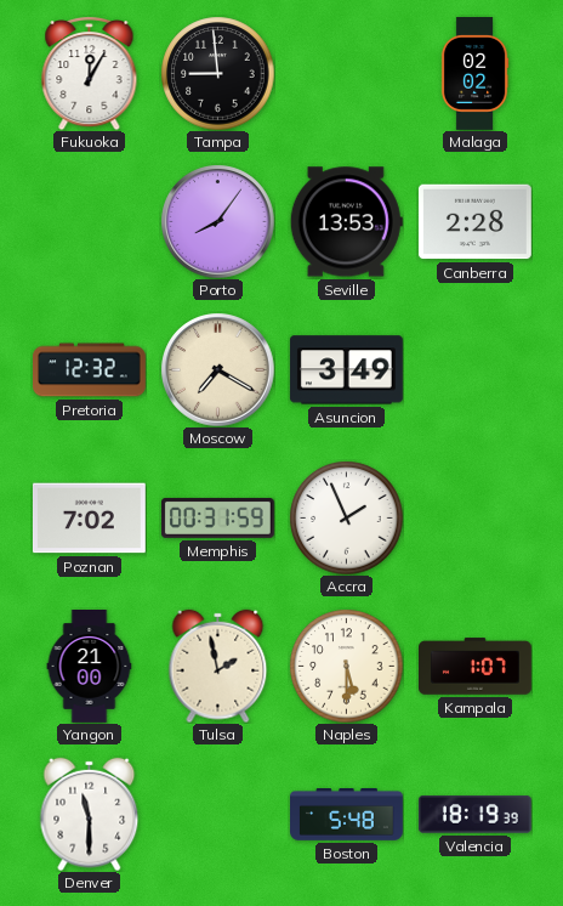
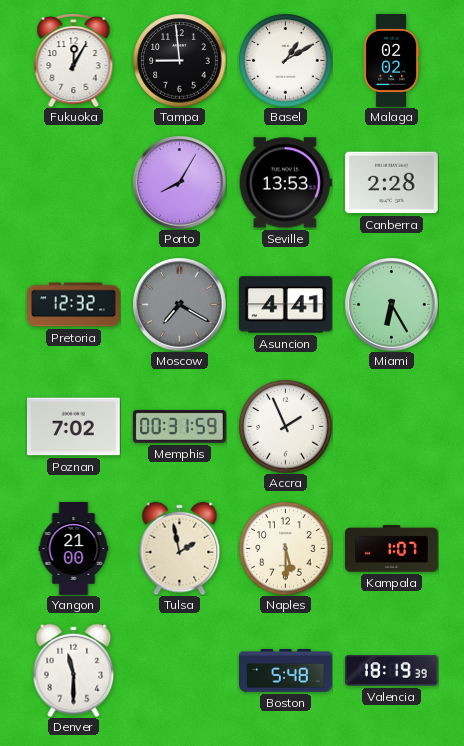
Basel: none -> 1:10
Porto: 8:06 -> 8:05
Moscow dial: cream -> grey
Asuncion: 3:49 -> 4:41
Miami: none -> 6:25
